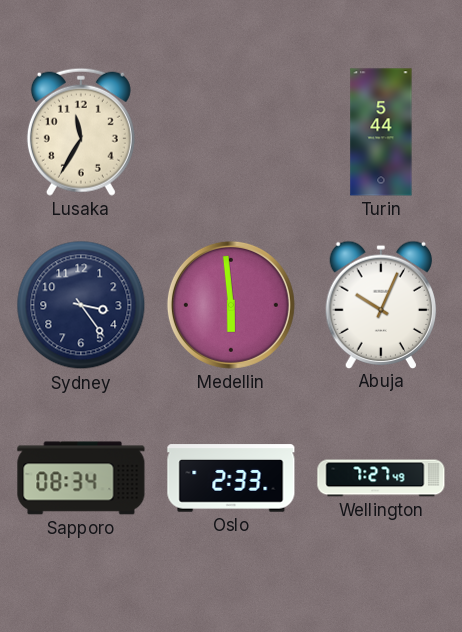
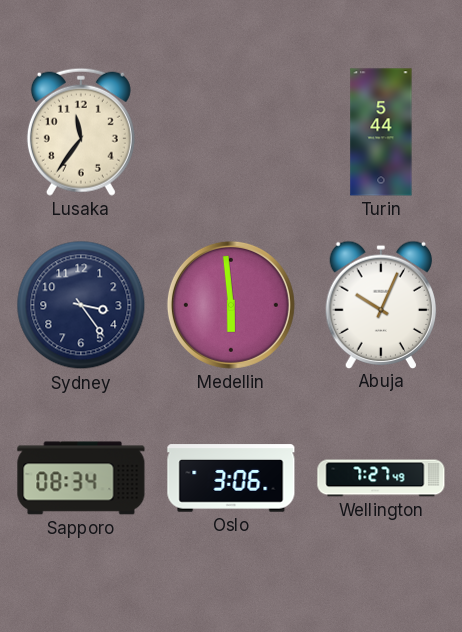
Lusaka: 11:35 -> 11:36
Oslo: 2:33 -> 3:06
